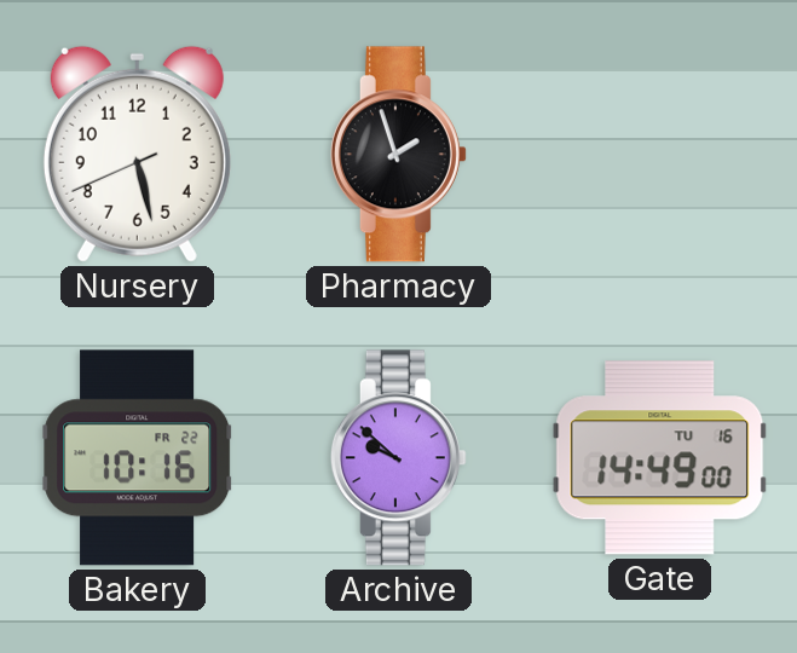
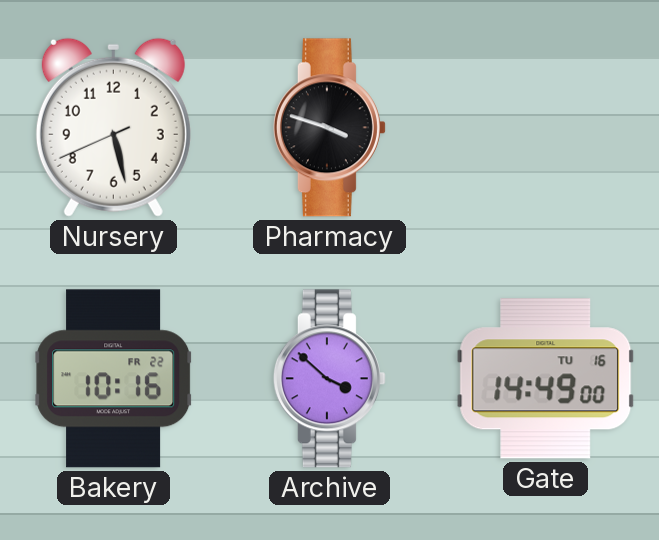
Pharmacy: 1:57 -> 3:48
Archive: 9:52 -> 3:52
